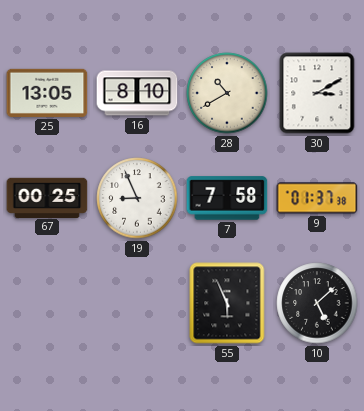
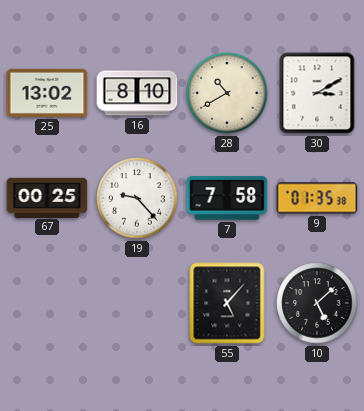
25: 13:05 -> 13:02
19: 8:56 -> 9:23
9: 01:37 -> 01:35
55: 5:56 -> 5:07
